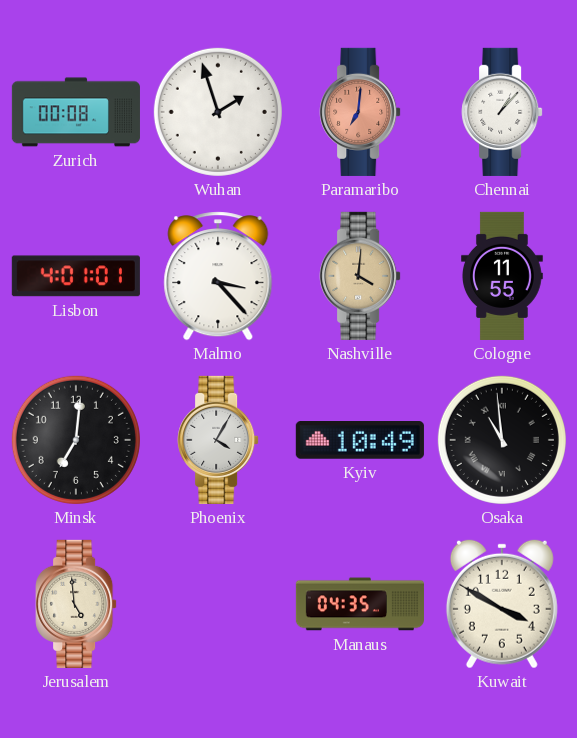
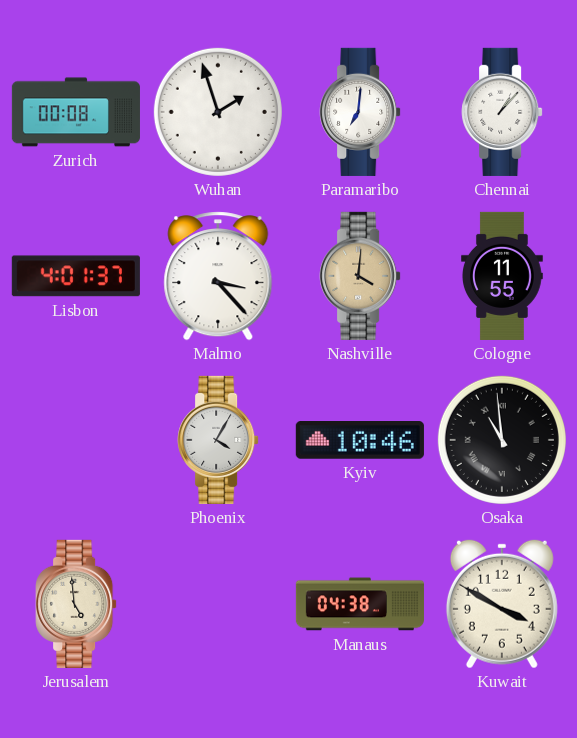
Paramaribo dial: salmon -> white
Lisbon: 4:01:01 -> 4:01:37
Minsk: 7:01 -> none
Kyiv: 10:49 -> 10:46
Manaus: 04:35 -> 04:38
